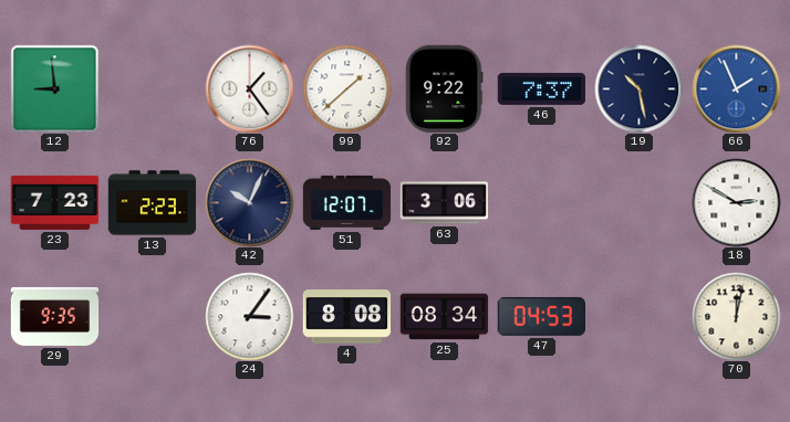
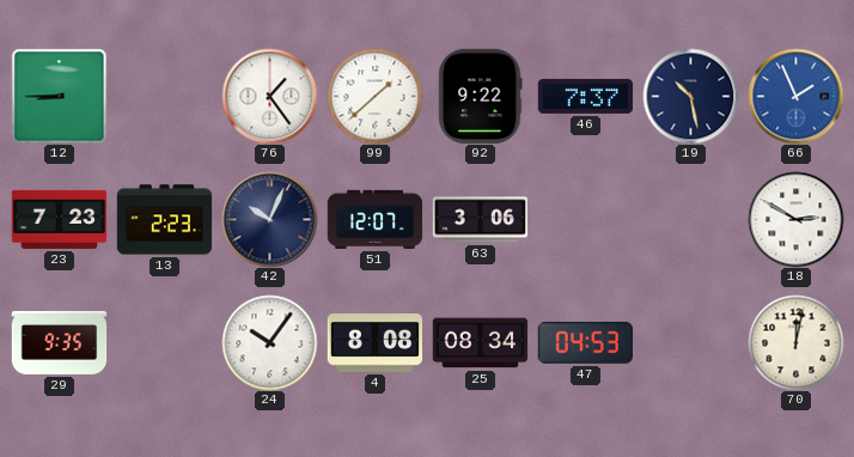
12: 8:59 -> 8:45
24: 3:06 -> 10:06
